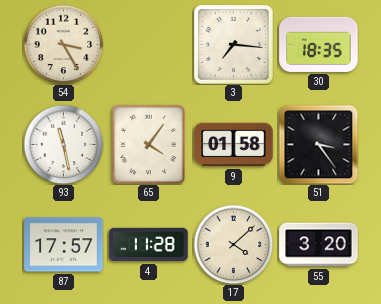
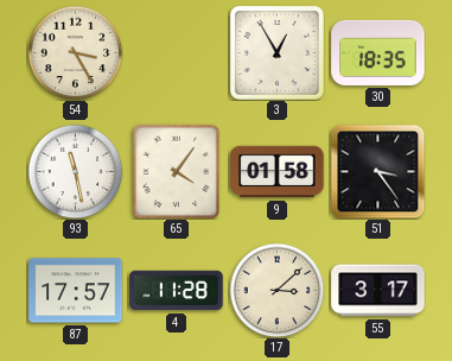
3: 7:16 -> 12:55
17: 4:08 -> 3:08
55: 3:20 -> 3:17
